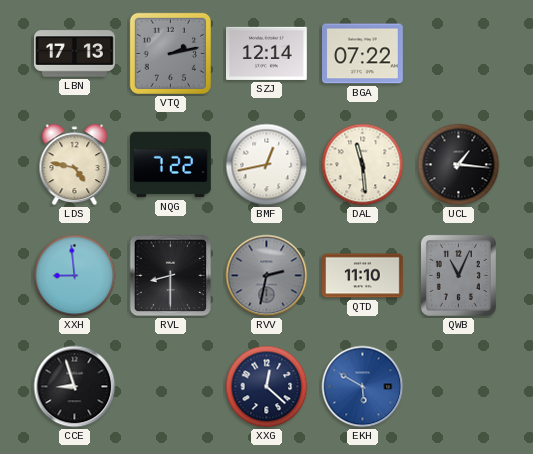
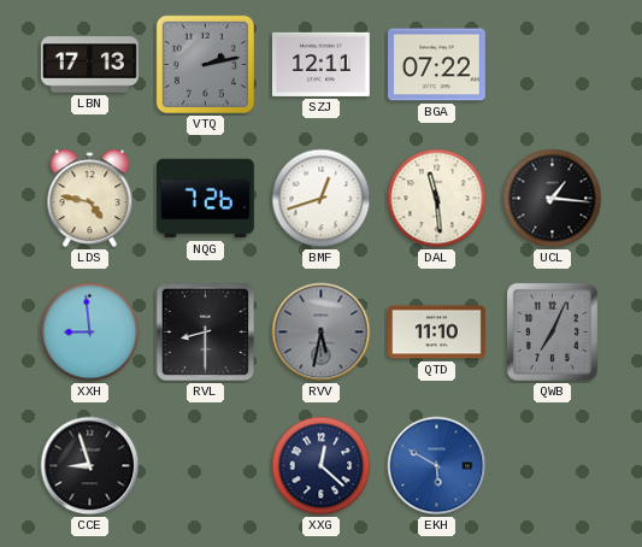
SZJ: 12:14 -> 12:11
NQG: 7:22 -> 7:26
BMF: 12:43 -> 12:42
RVV: 2:32 -> 5:32
QWB: 11:04 -> 7:04
